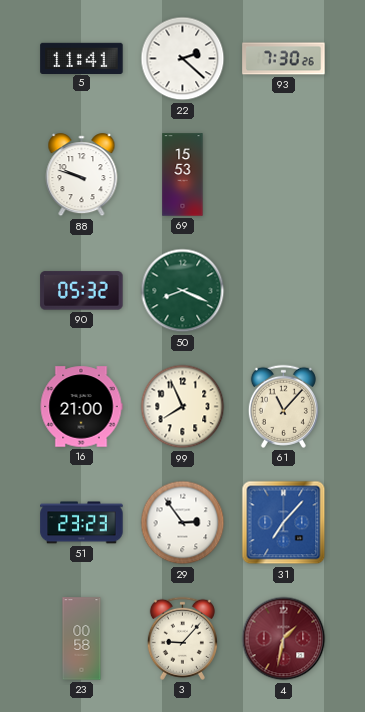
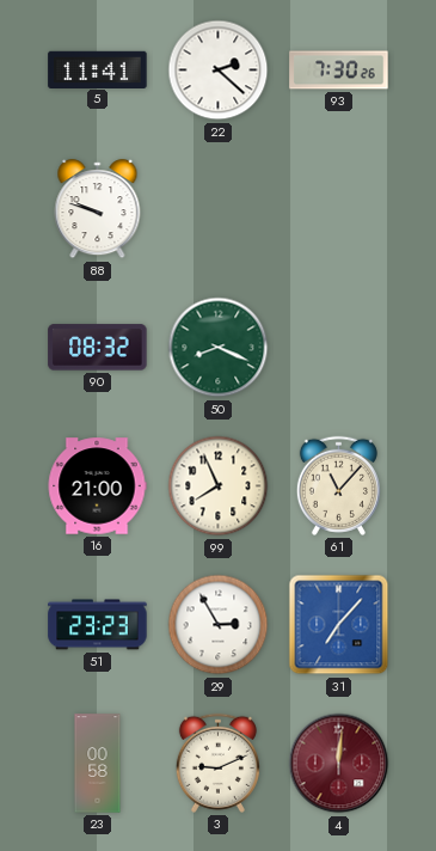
69: 15:53 -> none
90: 05:32 -> 08:32
29: 2:54 -> 2:55
3: 9:07 -> 9:11
4: 1:32 -> 12:01
